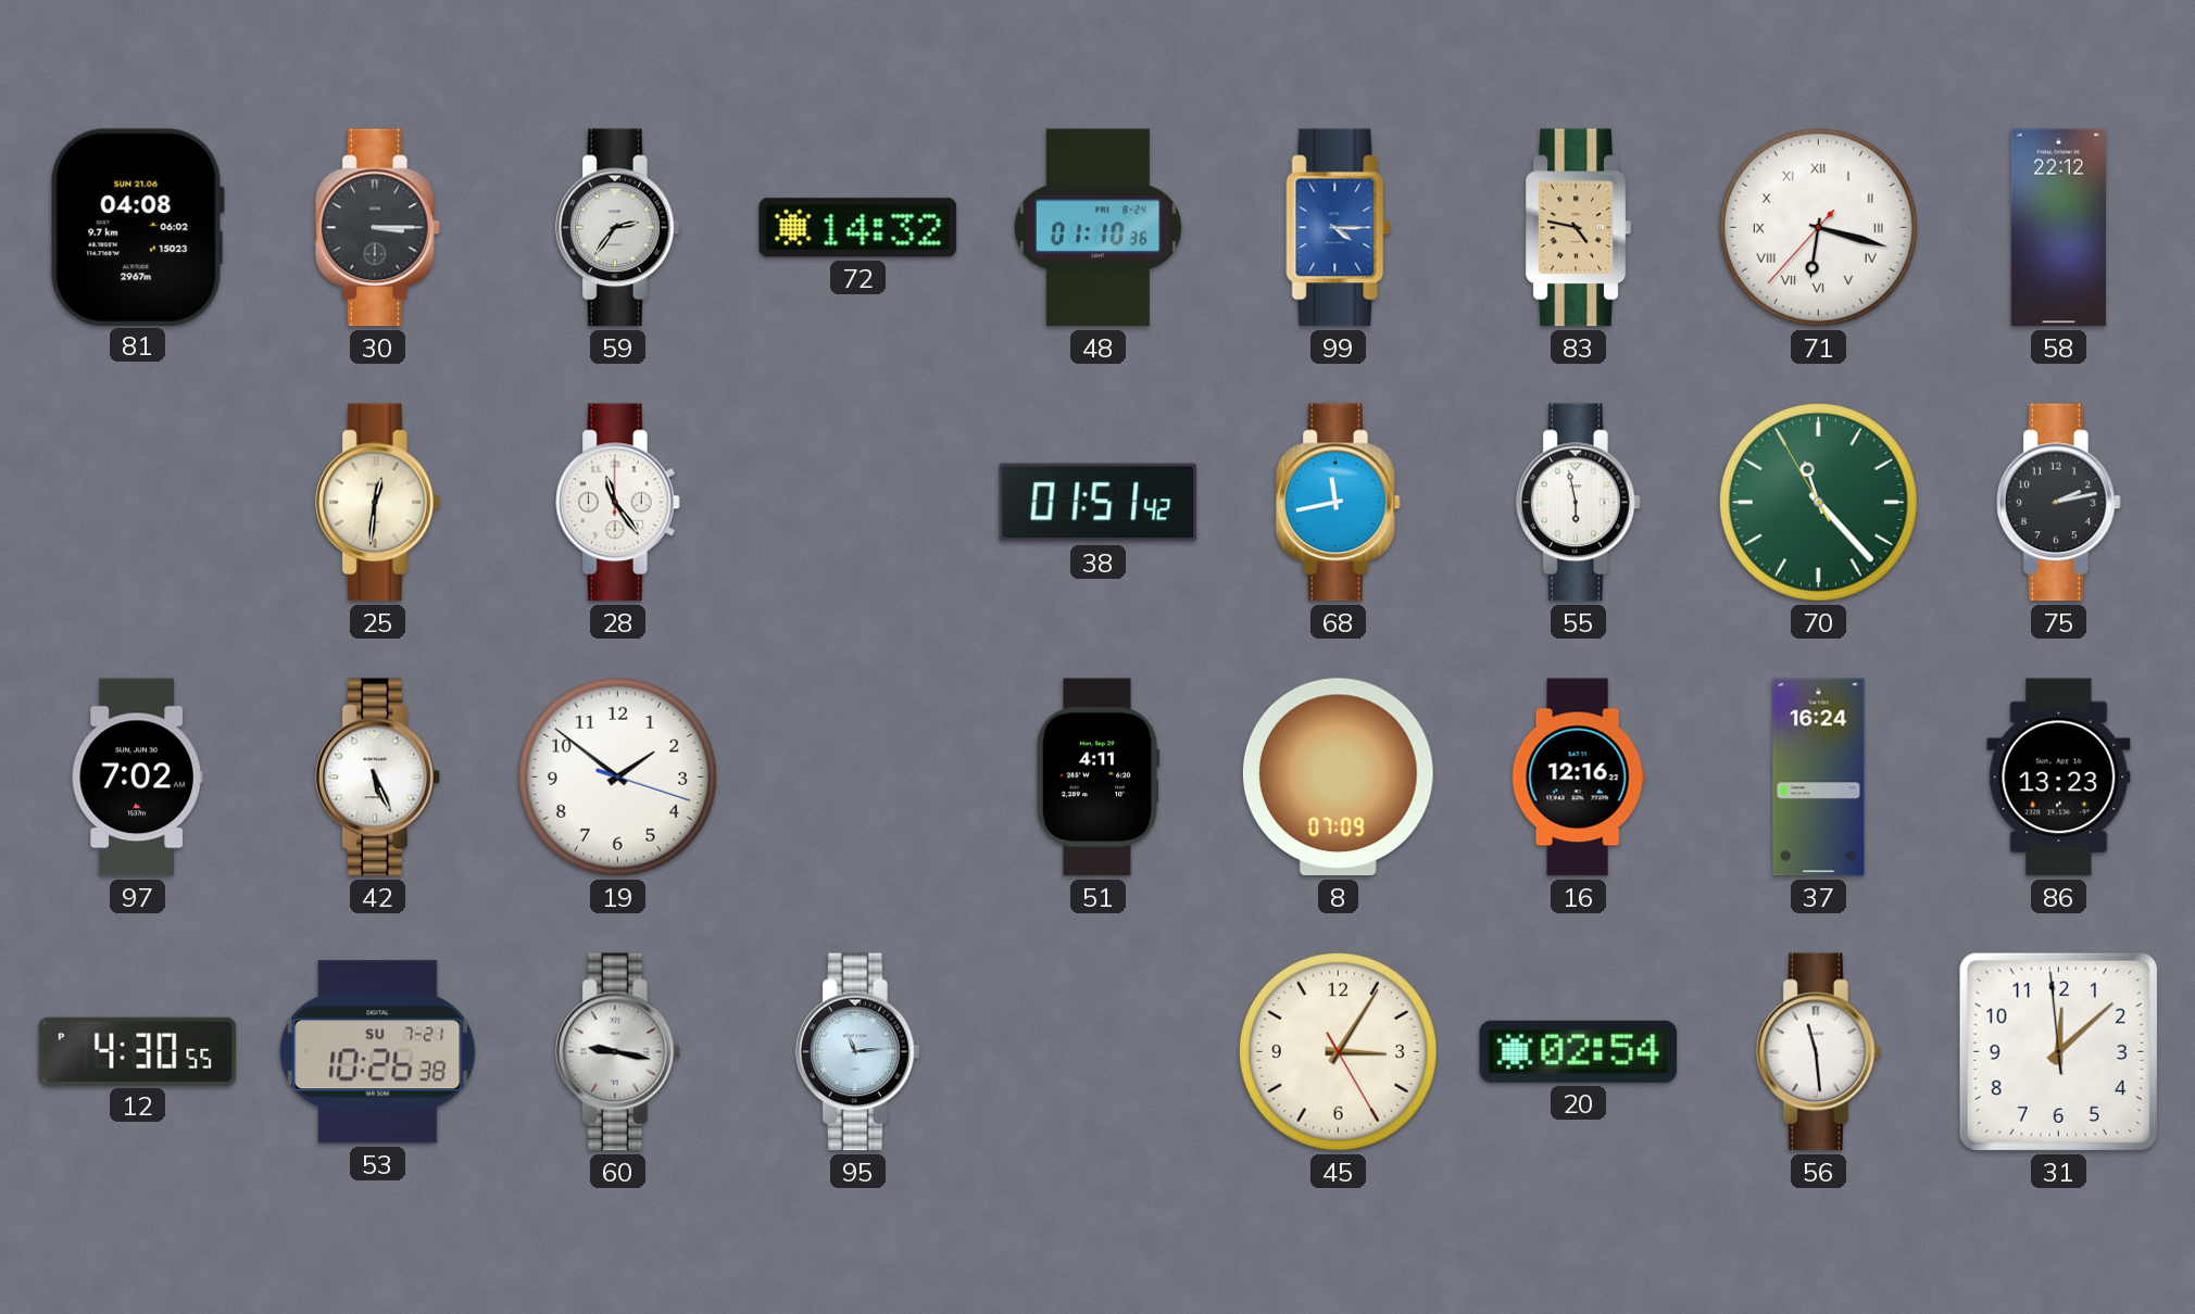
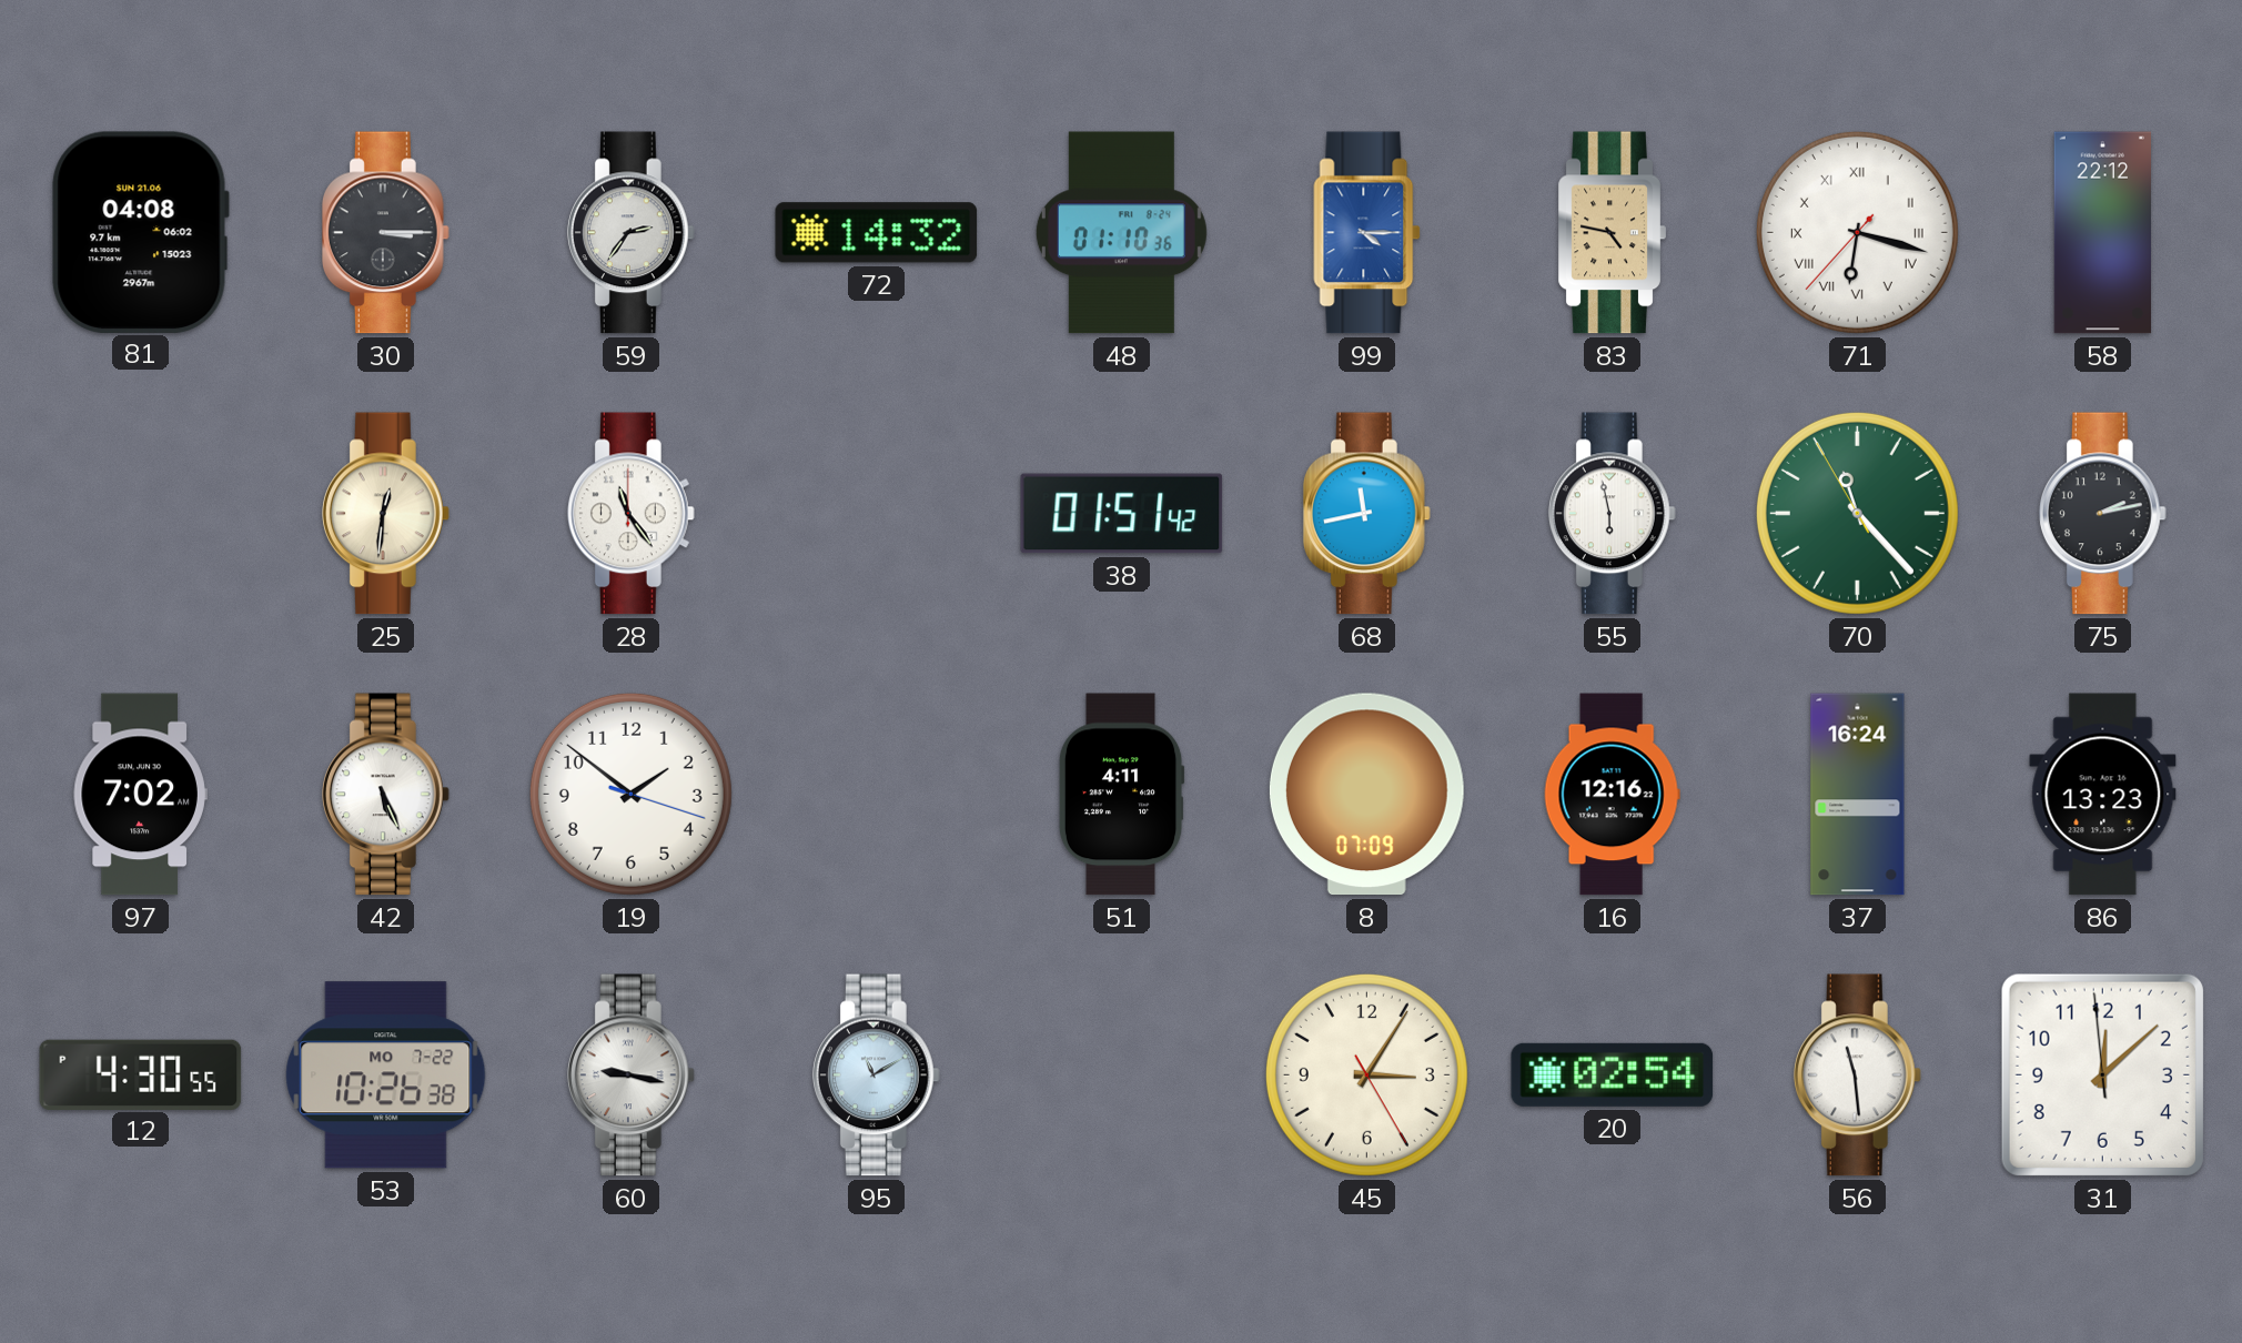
53 date: SU 7-21 -> MO 7-22
95: 11:14 -> 11:10
